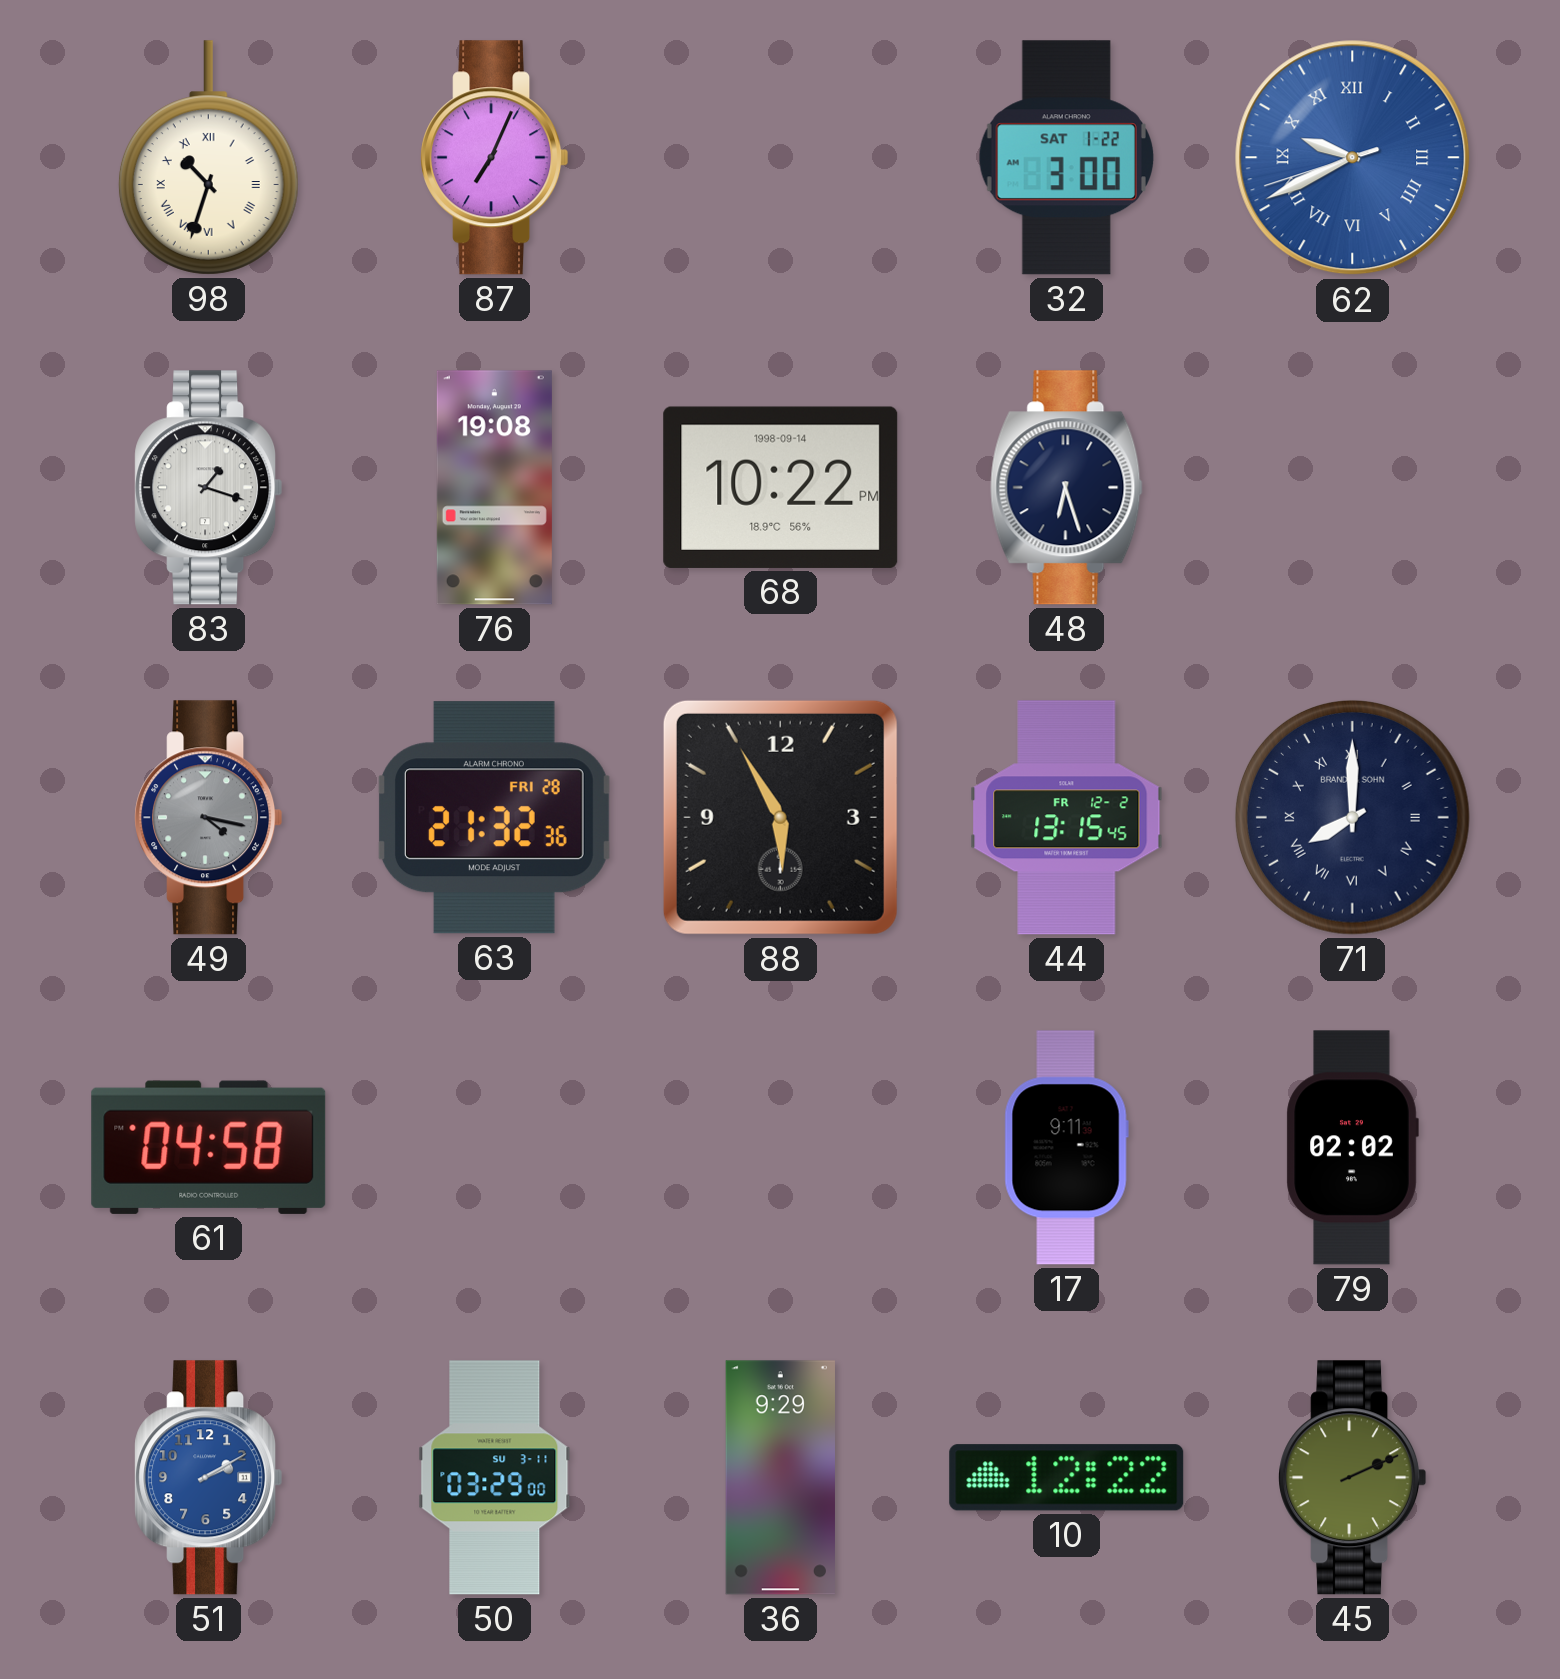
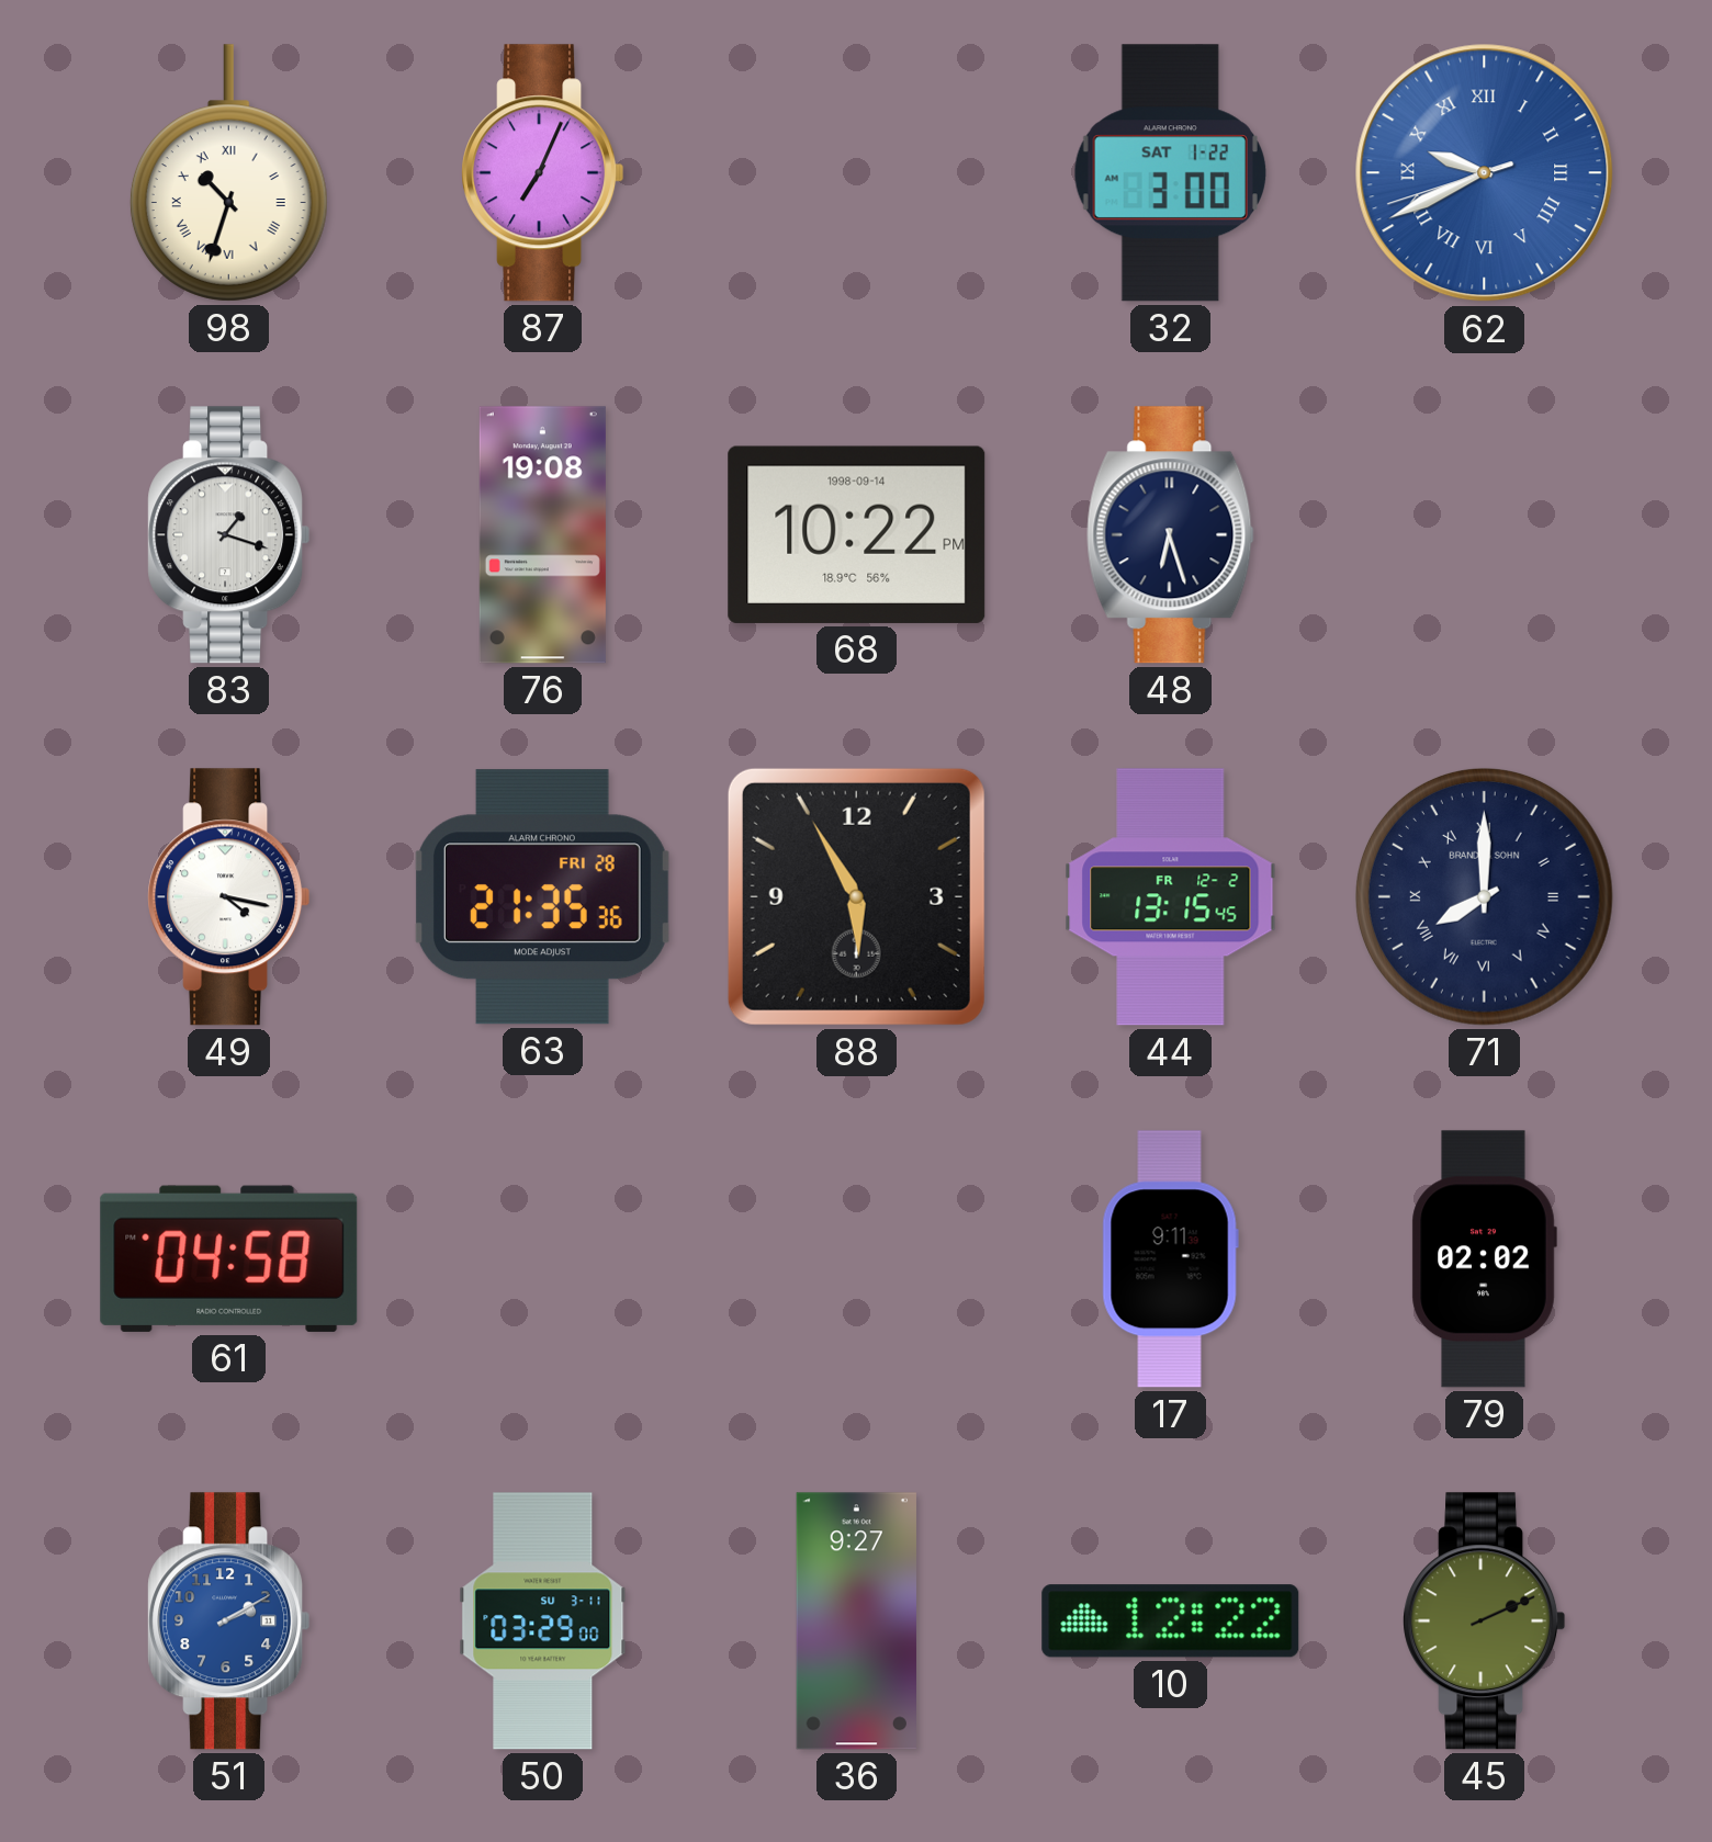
49 dial: grey -> white
63: 21:32 -> 21:35
36: 9:29 -> 9:27
